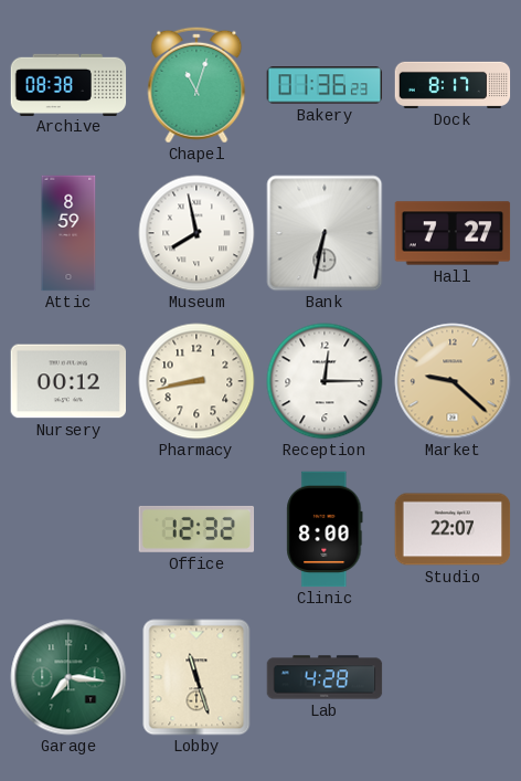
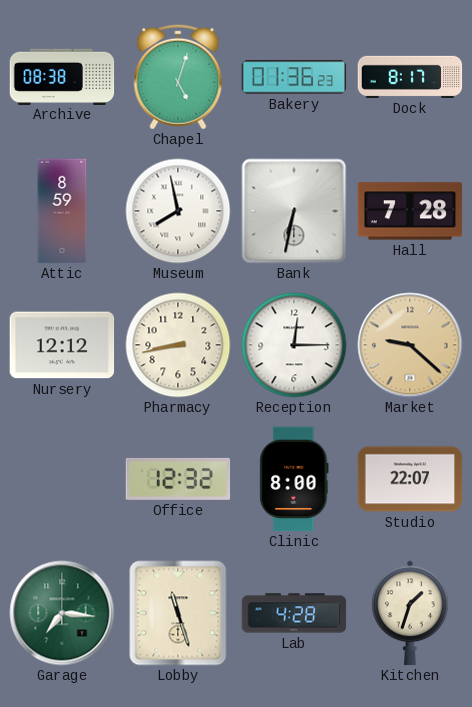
Chapel: 11:03 -> 5:03
Hall: 7:27 -> 7:28
Nursery: 00:12 -> 12:12
Kitchen: none -> 1:33
